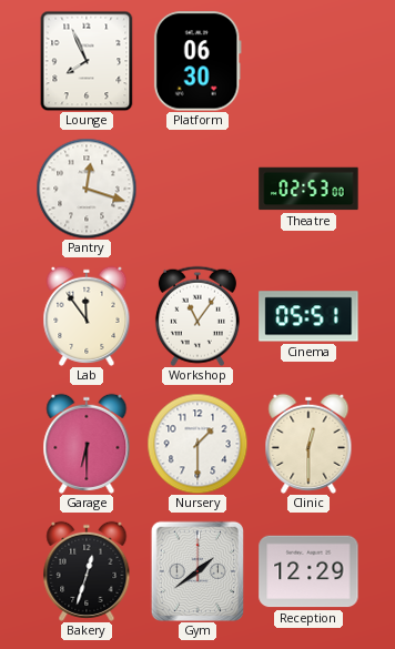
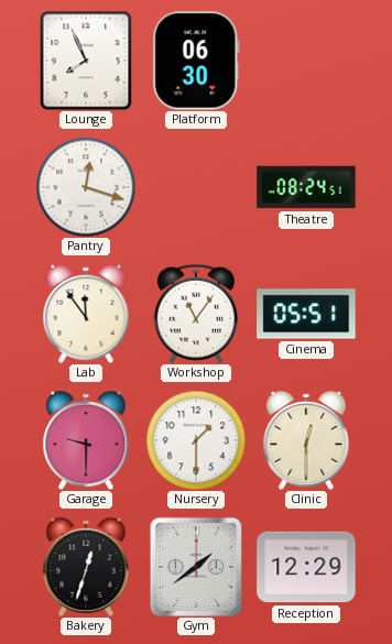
Theatre: 02:53 -> 08:24
Garage: 6:30 -> 9:30
